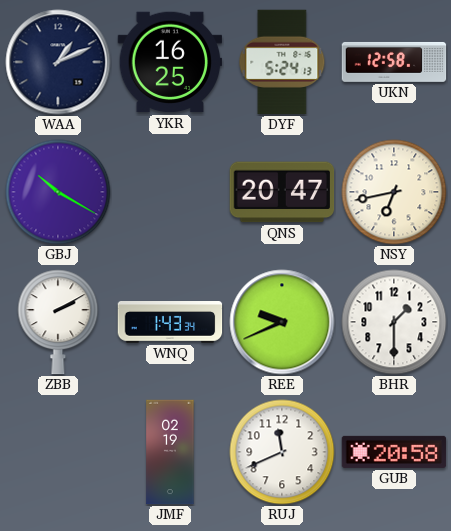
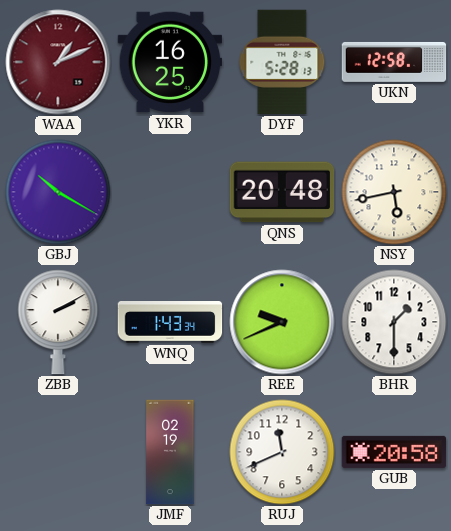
WAA dial: navy -> burgundy
DYF: 5:24 -> 5:28
QNS: 20:47 -> 20:48
NSY: 6:43 -> 5:43
